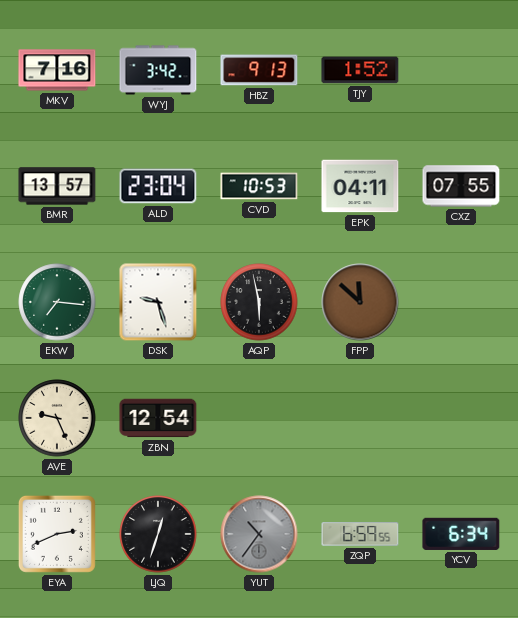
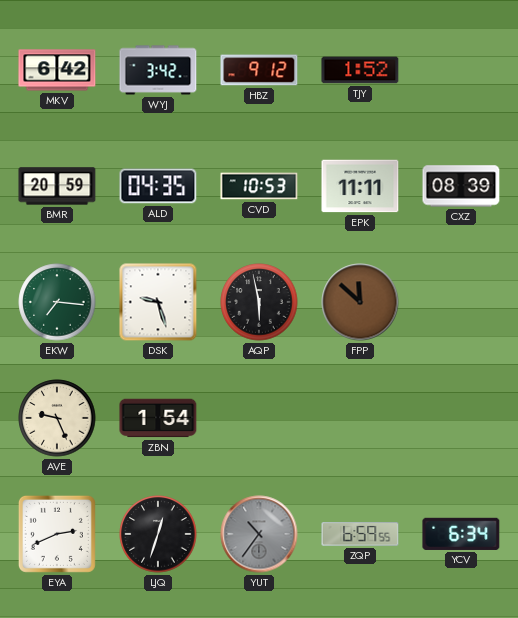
MKV: 7:16 -> 6:42
HBZ: 9:13 -> 9:12
BMR: 13:57 -> 20:59
ALD: 23:04 -> 04:35
EPK: 04:11 -> 11:11
CXZ: 07:55 -> 08:39
ZBN: 12:54 -> 1:54
